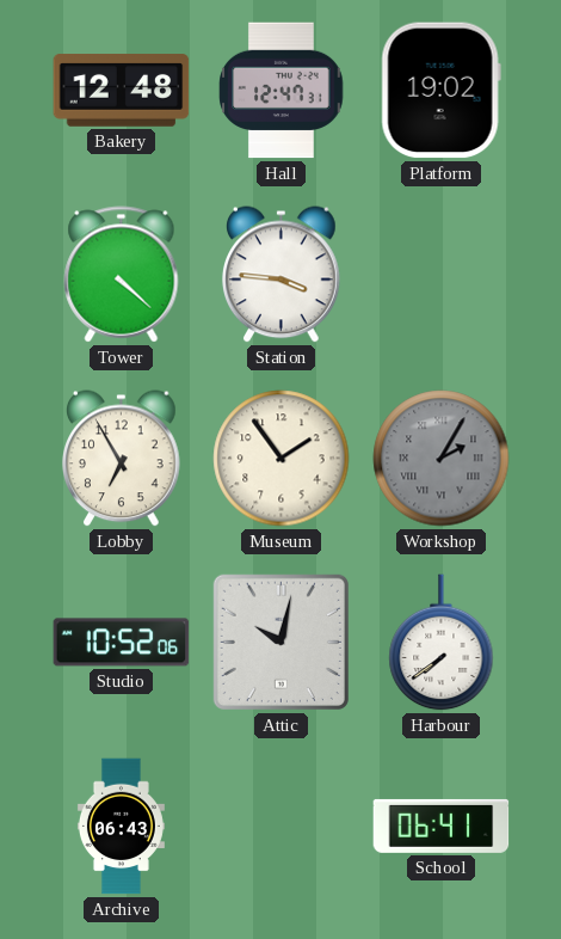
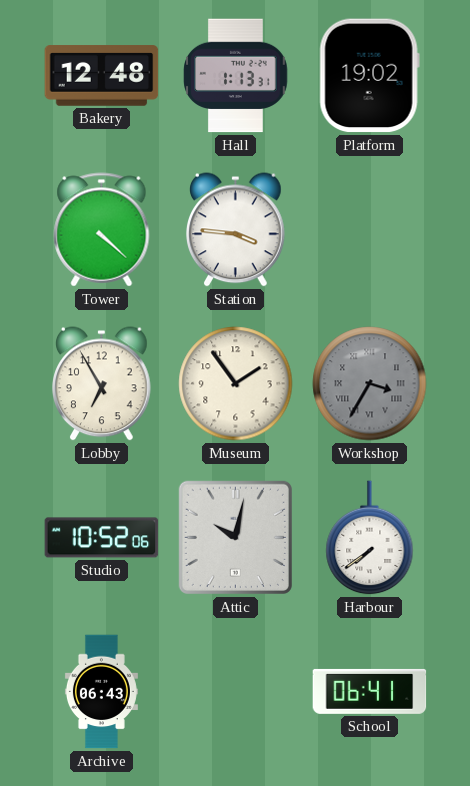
Hall: 12:47 -> 1:13
Workshop: 2:05 -> 3:35
